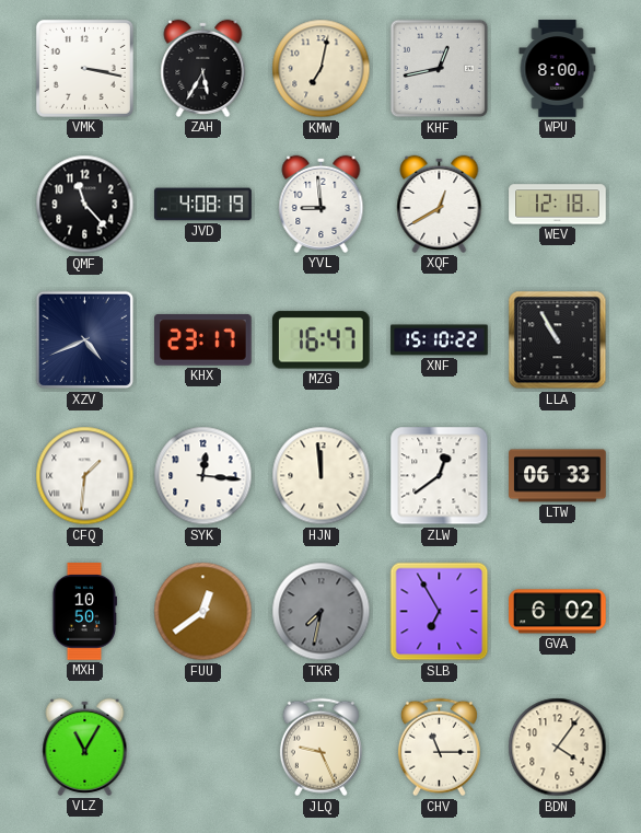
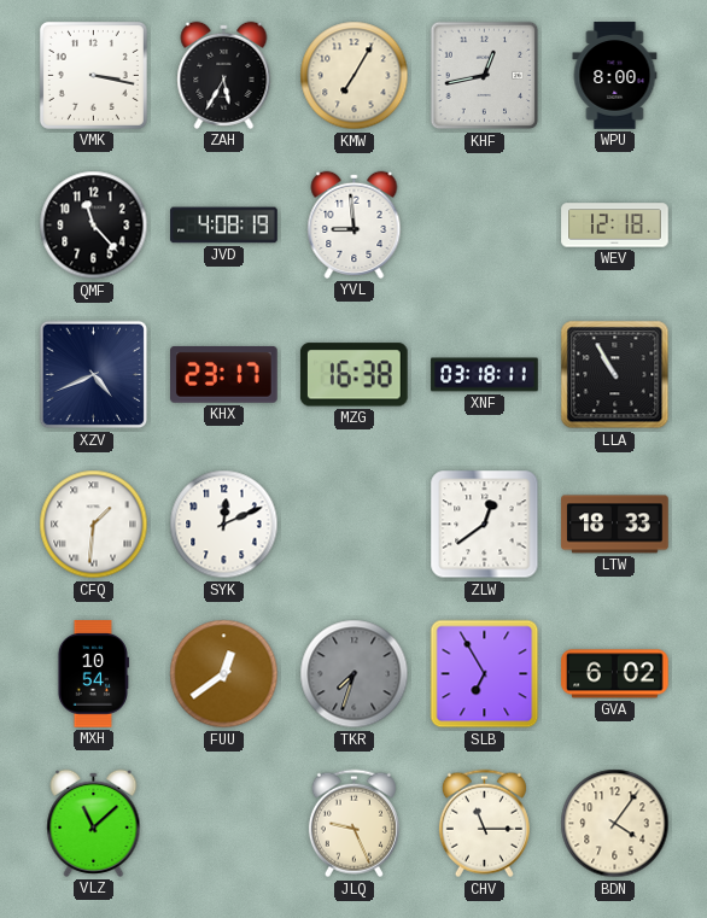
KMW: 7:02 -> 7:05
XQF: 12:40 -> none
MZG: 16:47 -> 16:38
XNF: 15:10 -> 03:18
SYK: 12:16 -> 12:11
HJN: 11:59 -> none
LTW: 06:33 -> 18:33
MXH: 10:50 -> 10:54
TKR: 7:32 -> 7:33
VLZ: 11:05 -> 11:08
